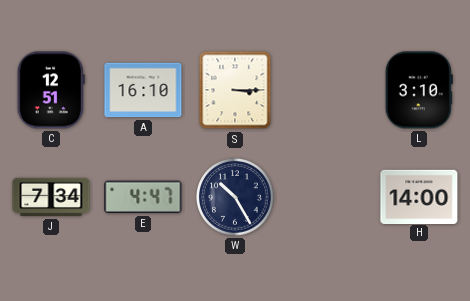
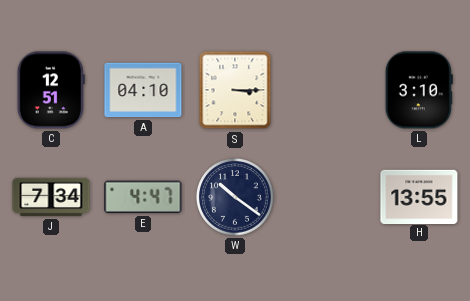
A: 16:10 -> 04:10
W: 10:25 -> 10:21
H: 14:00 -> 13:55
